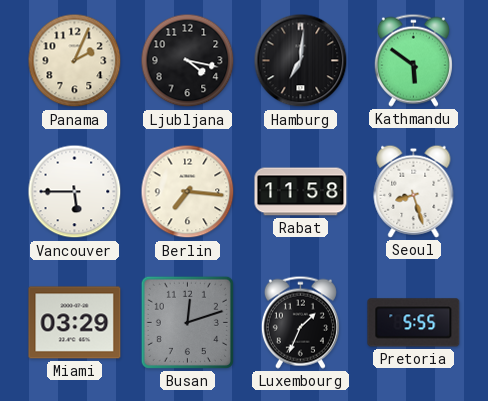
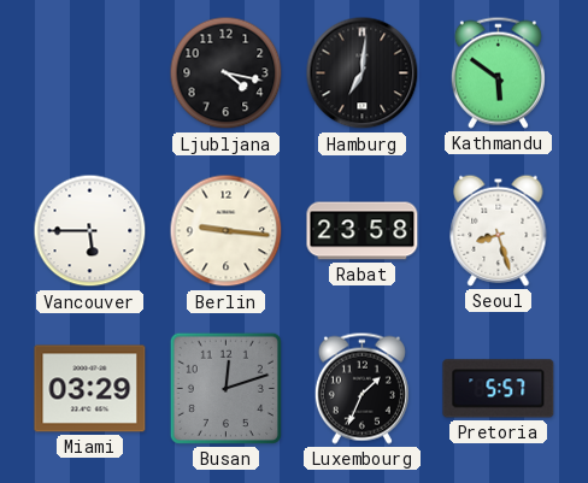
Panama: 2:04 -> none
Berlin: 7:16 -> 9:16
Rabat: 11:58 -> 23:58
Pretoria: 5:55 -> 5:57
